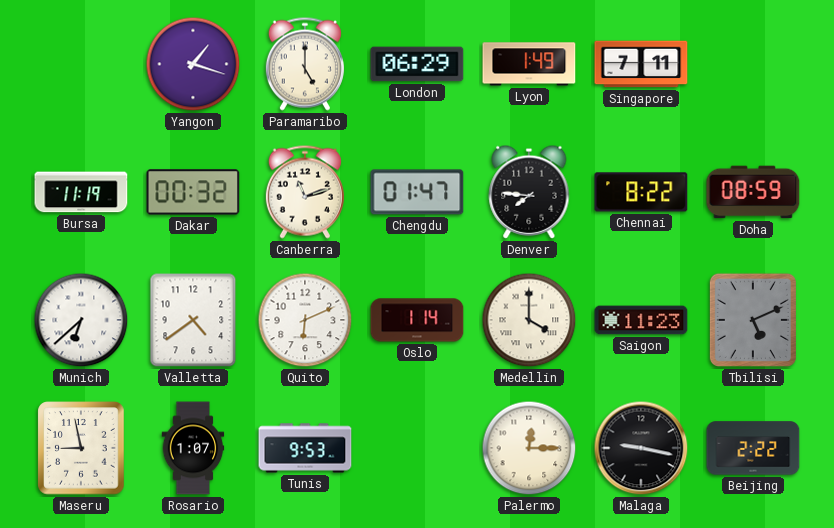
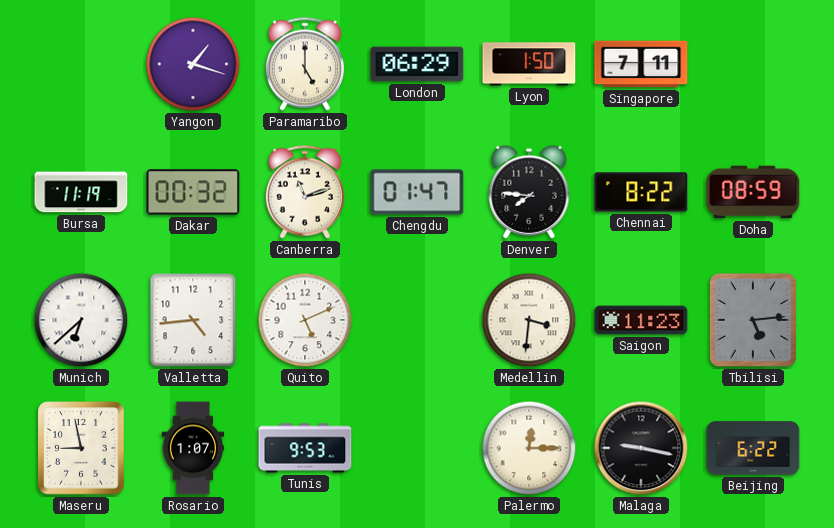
Lyon: 1:49 -> 1:50
Valletta: 4:39 -> 4:44
Quito: 6:11 -> 5:11
Oslo: 1:14 -> none
Medellin: 4:00 -> 3:31
Tbilisi: 5:11 -> 5:14
Beijing: 2:22 -> 6:22
